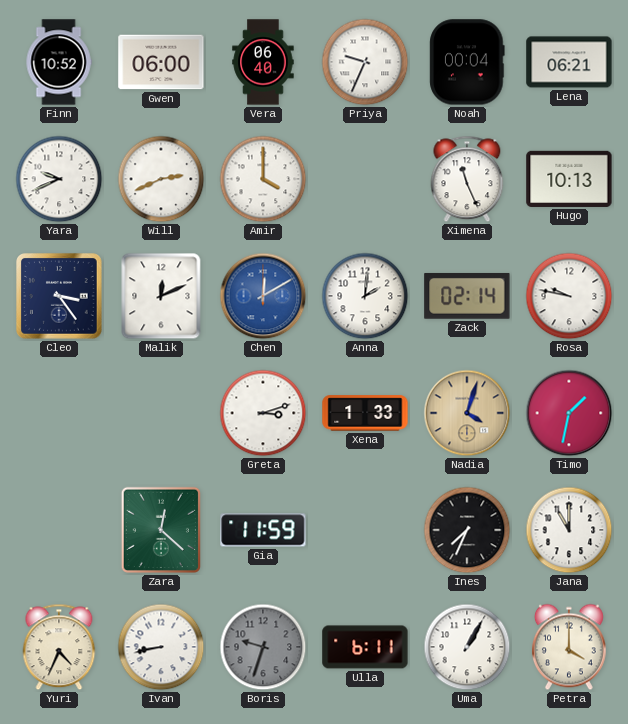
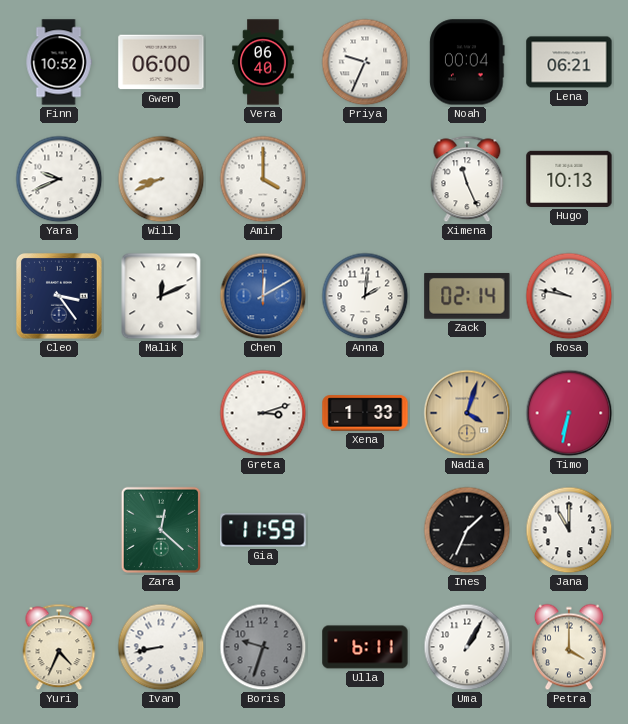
Will: 2:41 -> 8:41
Timo: 1:32 -> 6:32
Ines: 7:34 -> 1:34
